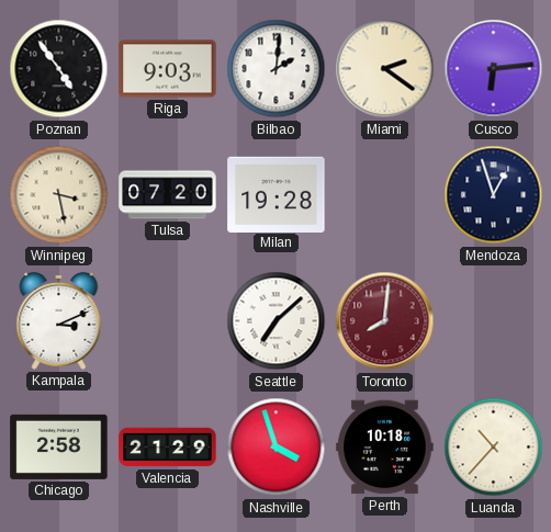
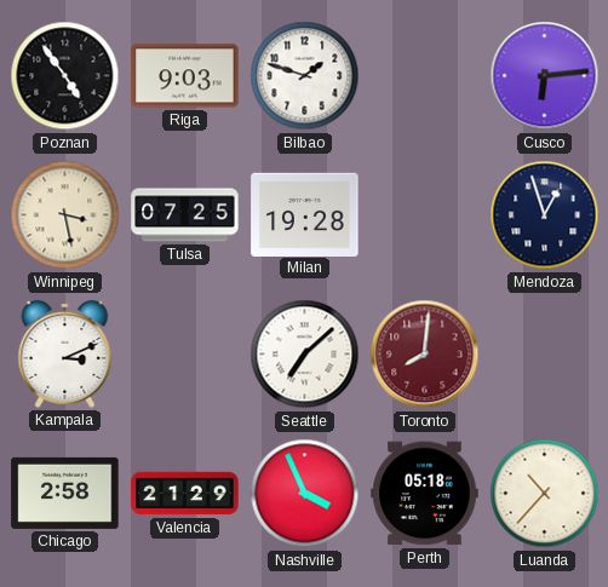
Bilbao: 2:01 -> 1:48
Miami: 2:21 -> none
Tulsa: 07:20 -> 07:25
Nashville: 3:57 -> 3:56
Perth: 10:18 -> 05:18
